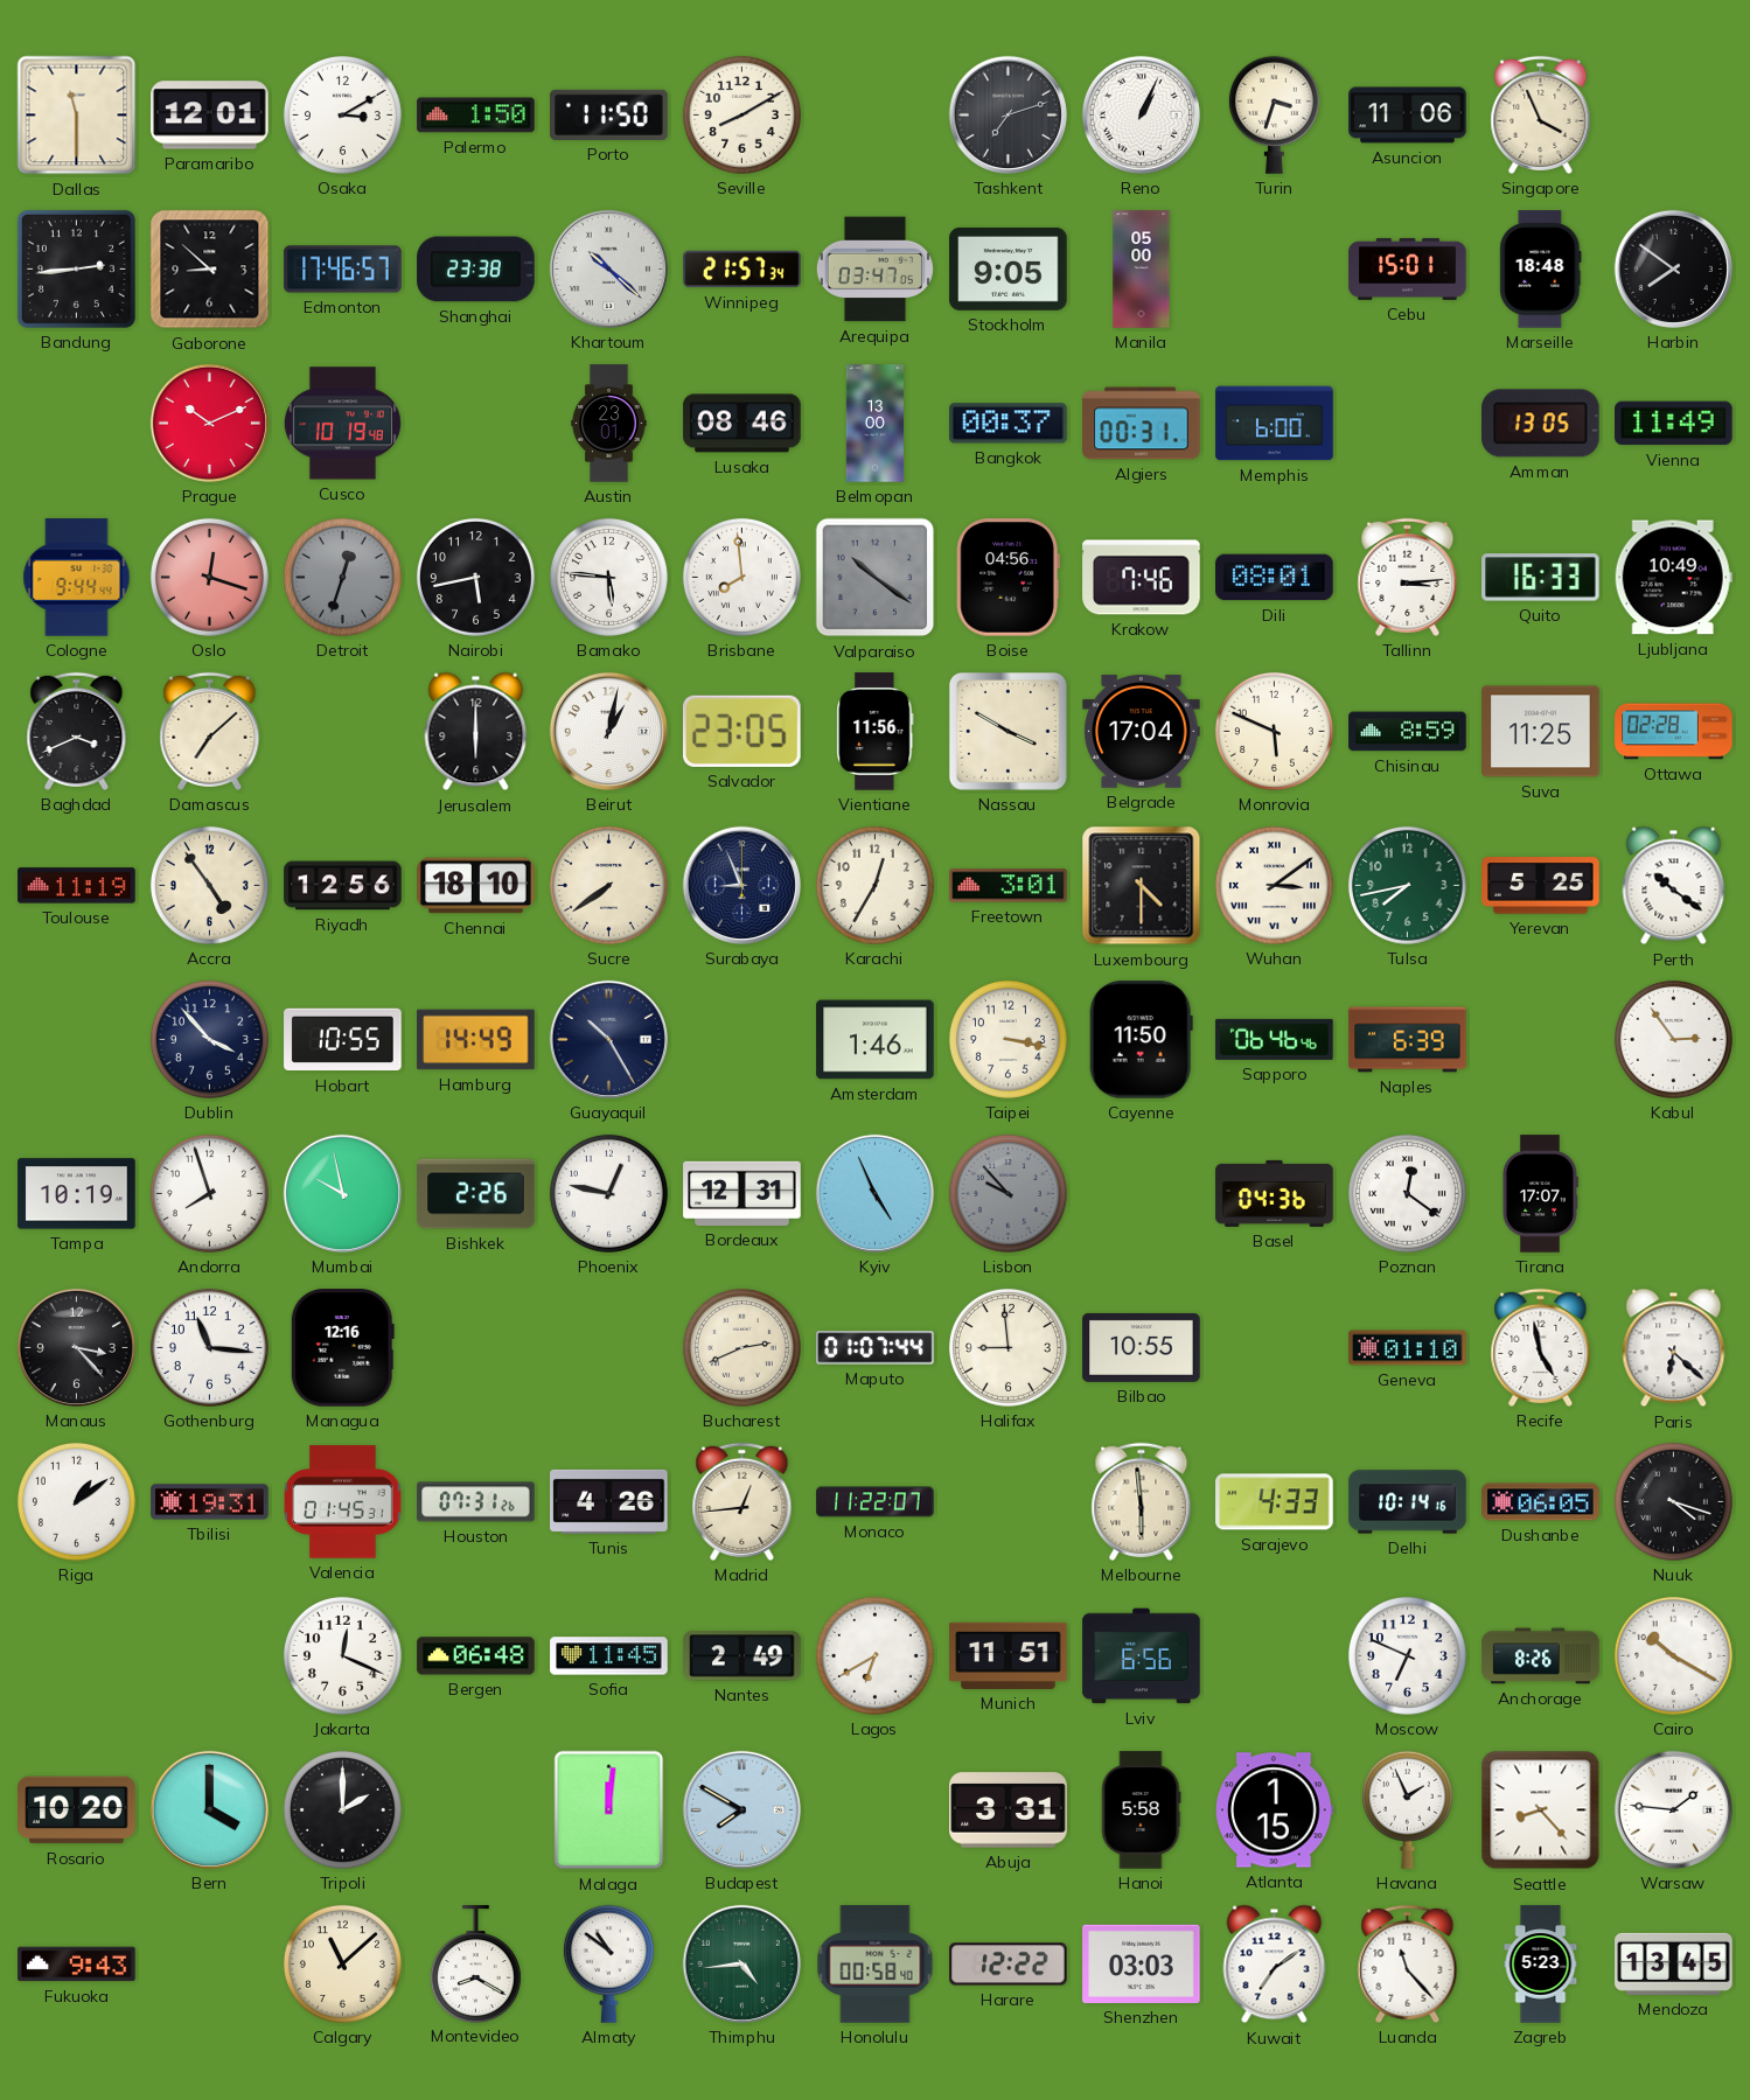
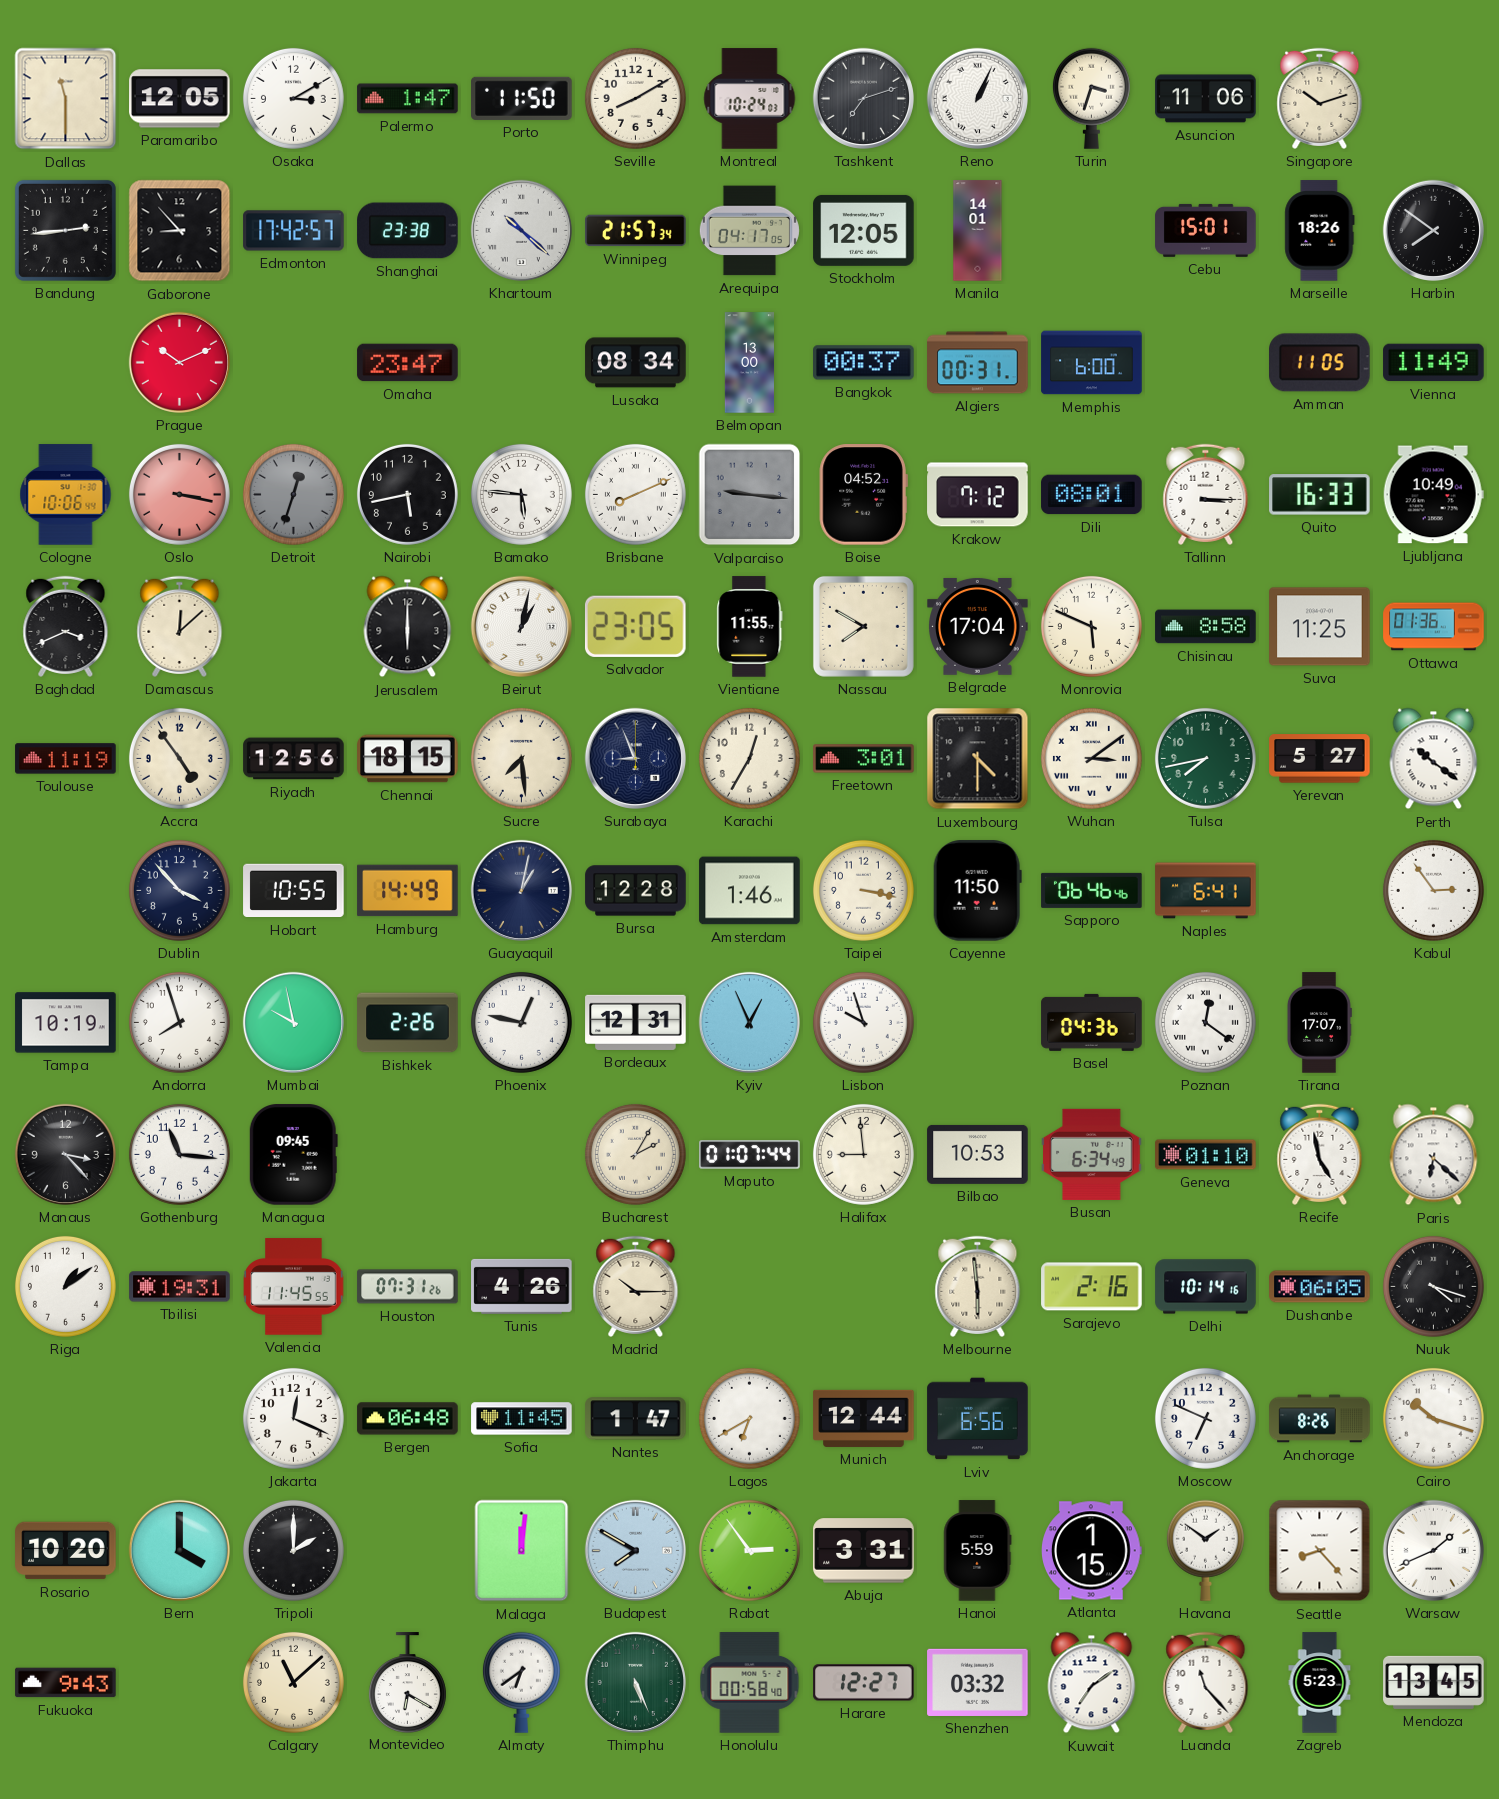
Paramaribo: 12:01 -> 12:05
Palermo: 1:50 -> 1:47
Montreal: none -> 10:24
Singapore: 3:56 -> 10:12
Gaborone: 8:52 -> 8:53
Edmonton: 17:46 -> 17:42
Arequipa: 03:47 -> 04:17
Stockholm: 9:05 -> 12:05
Manila: 05:00 -> 14:01
Marseille: 18:48 -> 18:26
Cusco: 10:19 -> none
Omaha: none -> 23:47
Austin: 23:01 -> none
Lusaka: 08:46 -> 08:34
Amman: 13:05 -> 11:05
Cologne: 9:44 -> 10:06
Oslo: 12:18 -> 3:17
Brisbane: 7:59 -> 8:11
Valparaiso: 10:21 -> 9:16
Boise: 04:56 -> 04:52
Krakow: 7:46 -> 7:12
Tallinn: 3:14 -> 3:15
Damascus: 7:08 -> 12:08
Vientiane: 11:56 -> 11:55
Nassau: 3:50 -> 7:50
Chisinau: 8:59 -> 8:58
Ottawa: 02:28 -> 01:36
Chennai: 18:10 -> 18:15
Sucre: 7:39 -> 7:29
Yerevan: 5:25 -> 5:27
Guayaquil: 10:25 -> 1:02
Bursa: none -> 12:28
Naples: 6:39 -> 6:41
Kyiv: 4:56 -> 12:56
Lisbon: 9:53 -> 9:57
Lisbon dial: grey -> white
Managua: 12:16 -> 09:45
Bucharest: 2:41 -> 2:05
Bilbao: 10:55 -> 10:53
Busan: none -> 6:34
Valencia: 01:45 -> 11:45
Madrid: 12:44 -> 10:15
Monaco: 11:22 -> none
Sarajevo: 4:33 -> 2:16
Nantes: 2:49 -> 1:47
Munich: 11:51 -> 12:44
Cairo: 10:20 -> 10:18
Rabat: none -> 2:54
Hanoi: 5:58 -> 5:59
Havana: 1:56 -> 1:51
Warsaw: 1:46 -> 1:41
Montevideo: 8:20 -> 6:20
Almaty: 10:51 -> 6:39
Thimphu: 4:44 -> 5:26
Harare: 12:22 -> 12:27
Shenzhen: 03:03 -> 03:32
